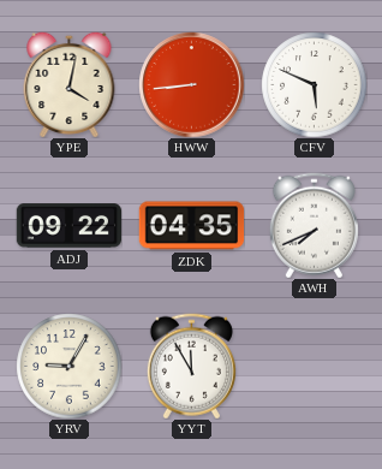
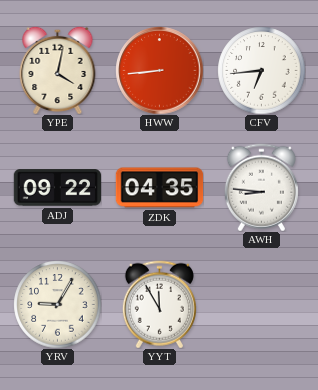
CFV: 5:49 -> 6:44
AWH: 7:41 -> 8:46
